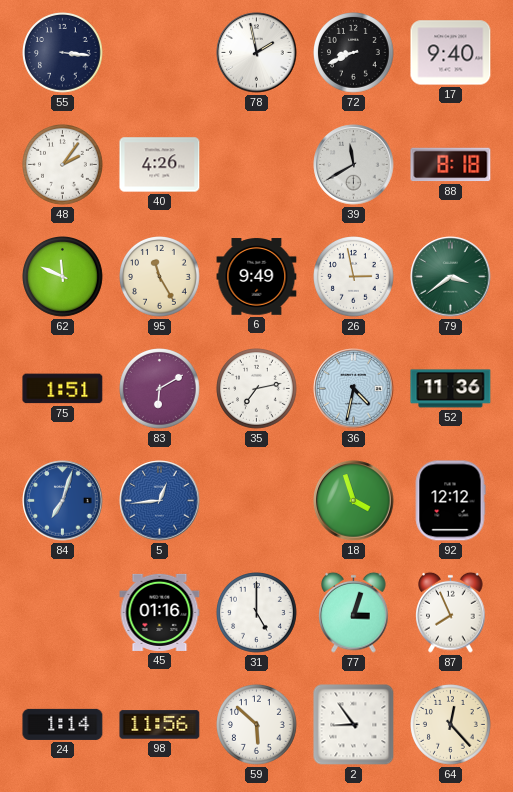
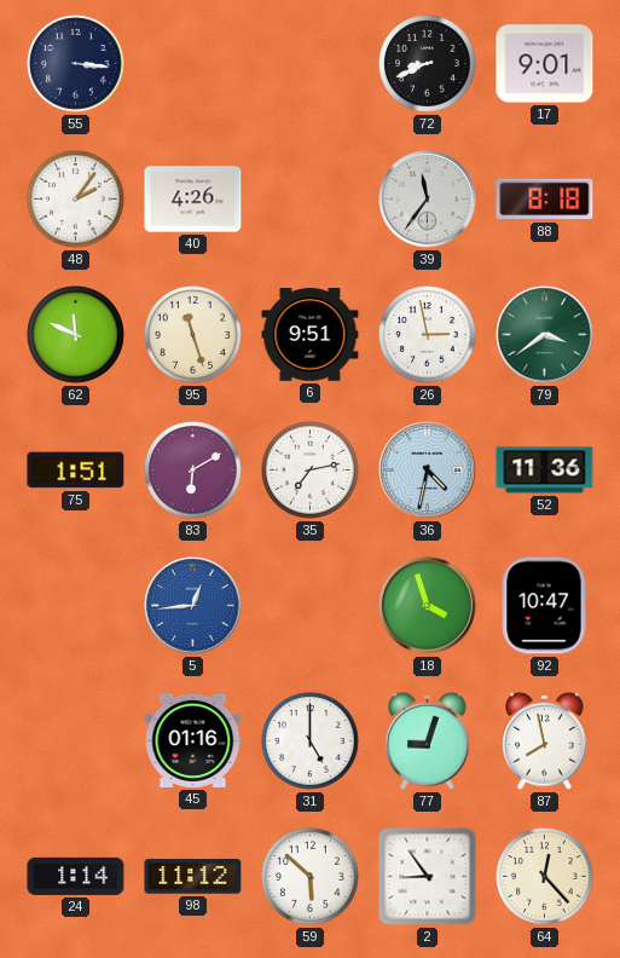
78: 1:58 -> none
17: 9:40 -> 9:01
39: 11:40 -> 11:36
95: 11:25 -> 11:27
6: 9:49 -> 9:51
84: 7:03 -> none
92: 12:12 -> 10:47
77: 3:03 -> 9:03
87: 7:56 -> 7:58
98: 11:56 -> 11:12
